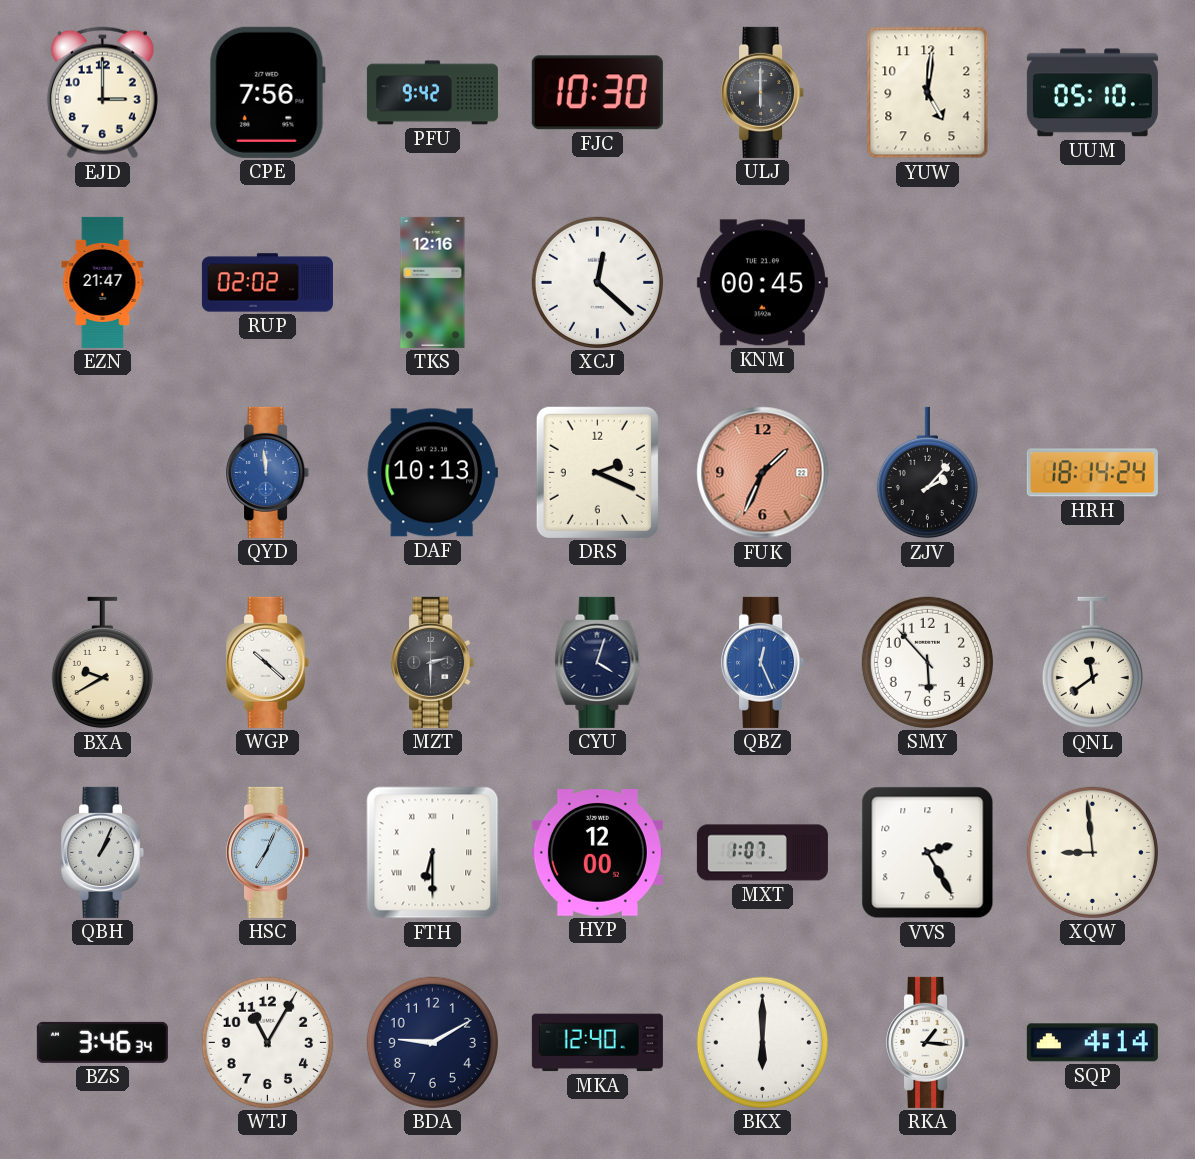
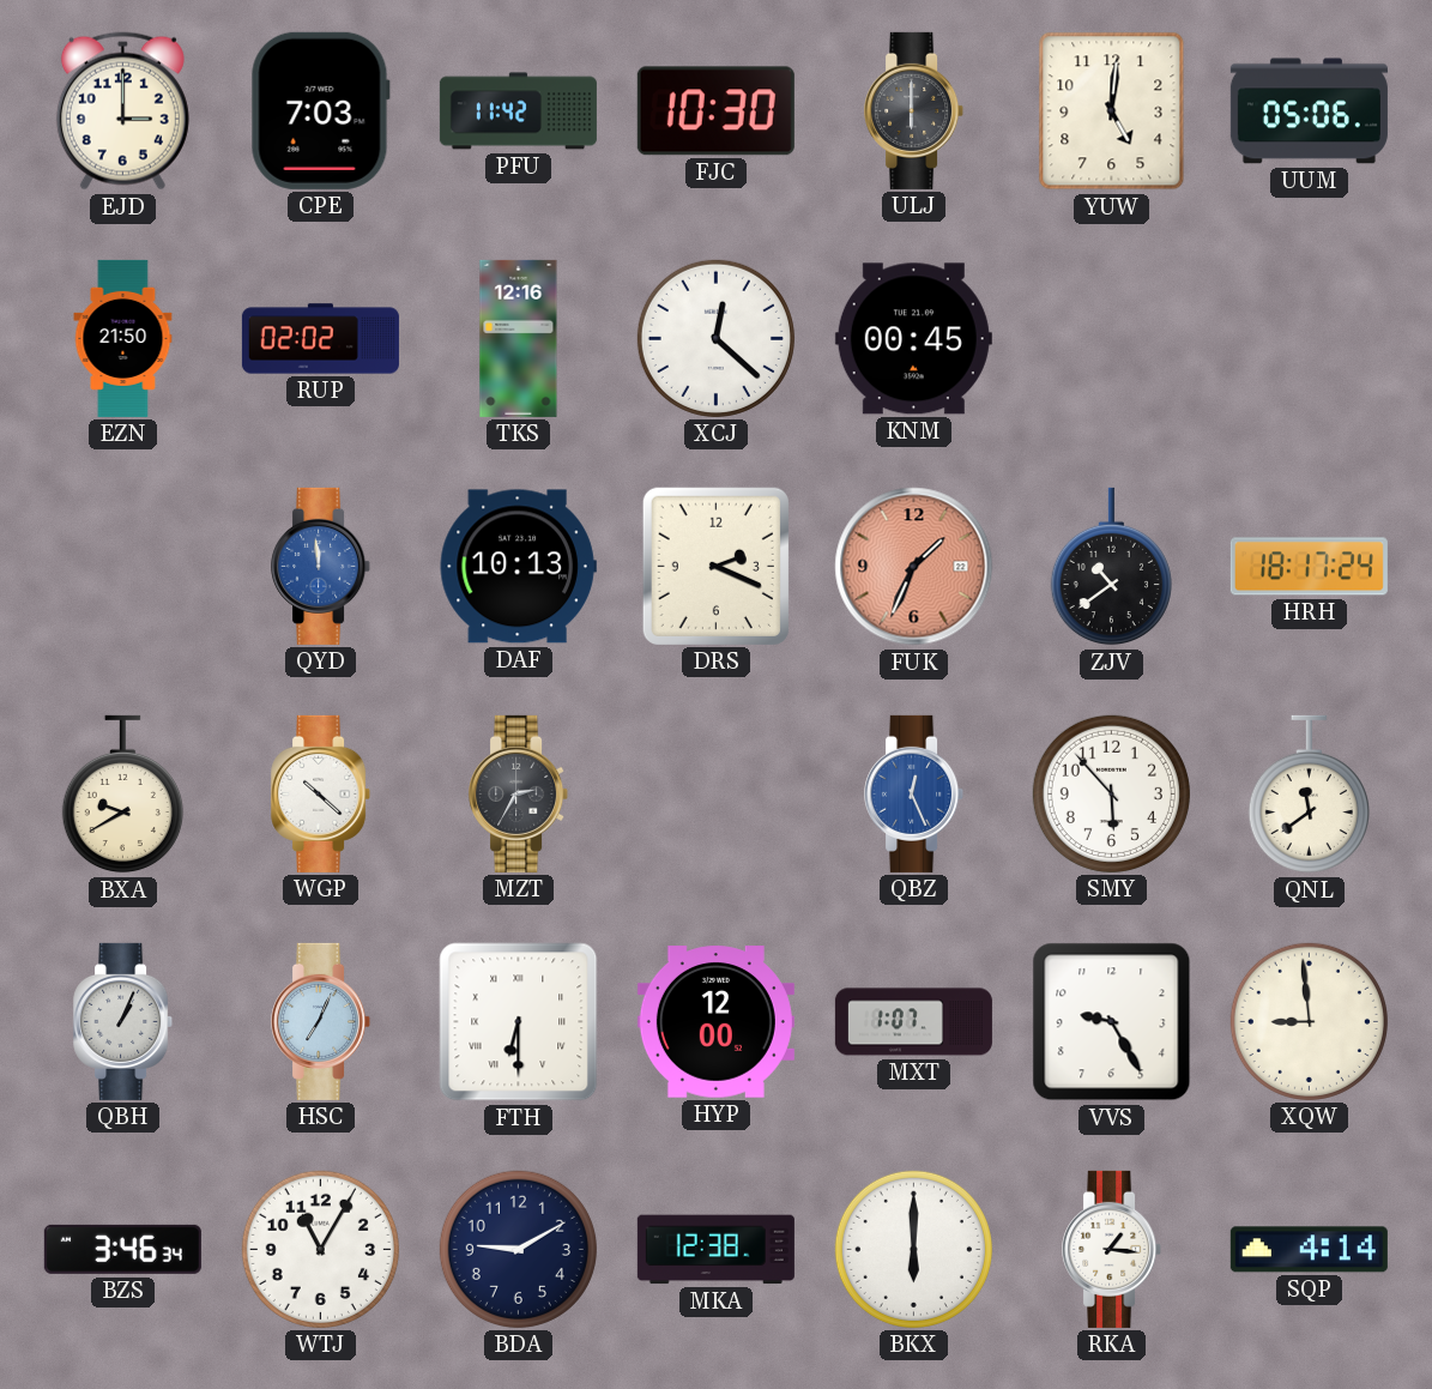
CPE: 7:56 -> 7:03
PFU: 9:42 -> 11:42
UUM: 05:10 -> 05:06
EZN: 21:47 -> 21:50
ZJV: 2:07 -> 10:39
HRH: 18:14 -> 18:17
MZT: 2:30 -> 2:35
CYU: 4:03 -> none
VVS: 2:25 -> 9:25
MKA: 12:40 -> 12:38
